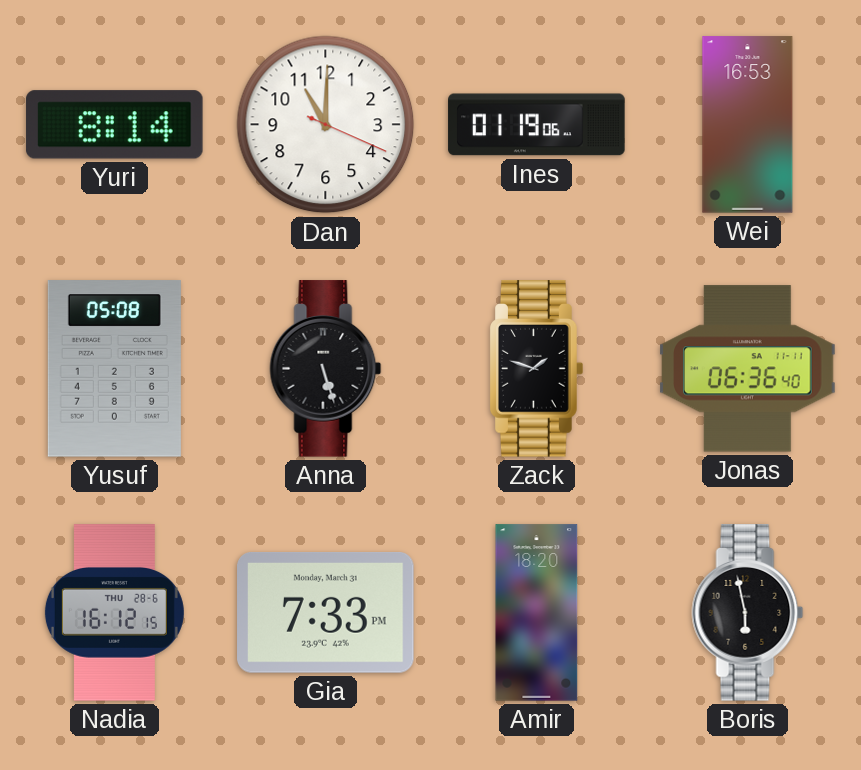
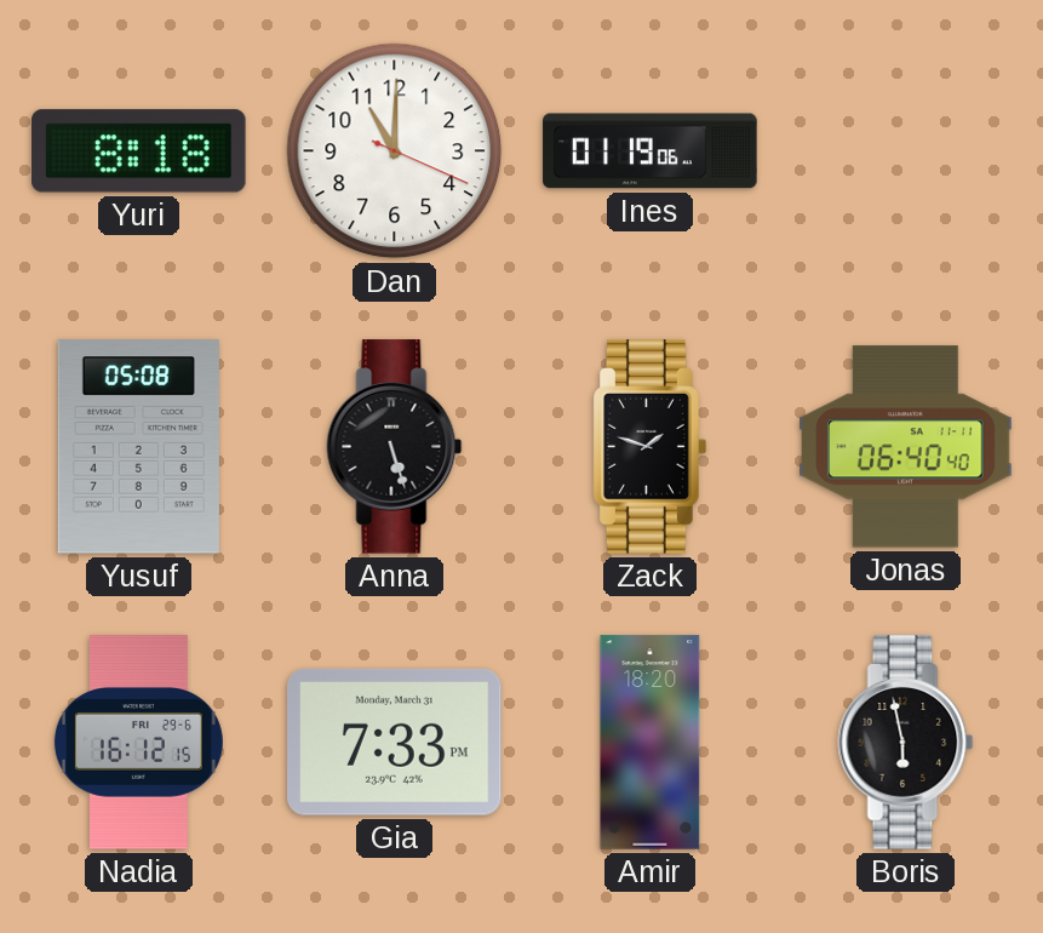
Yuri: 8:14 -> 8:18
Wei: 16:53 -> none
Jonas: 06:36 -> 06:40
Nadia date: THU 28-6 -> FRI 29-6
